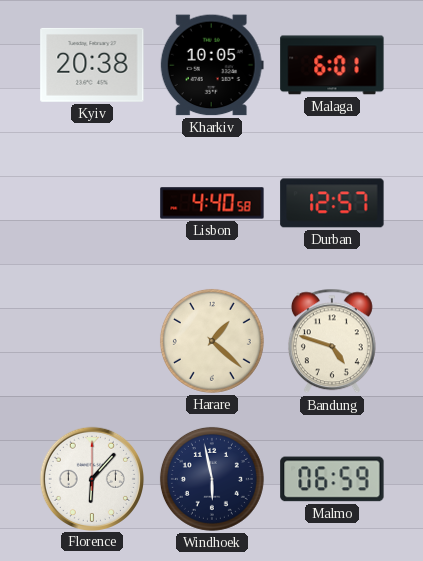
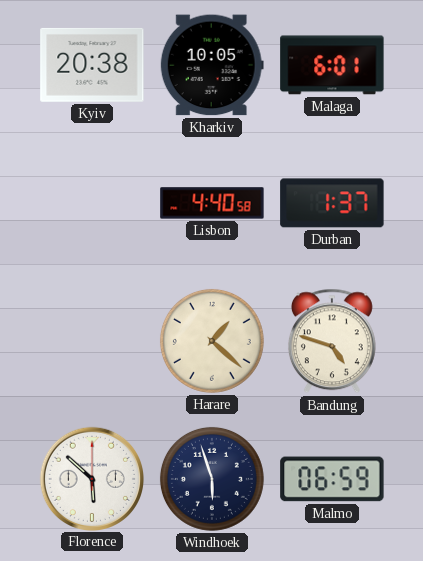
Durban: 12:57 -> 1:37
Florence: 6:07 -> 5:52
Windhoek: 5:58 -> 5:57
